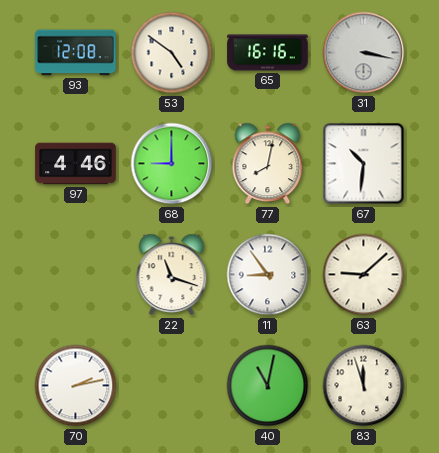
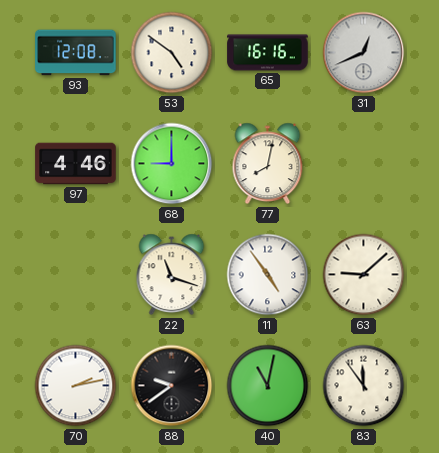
31: 3:17 -> 12:41
67: 10:31 -> none
11: 8:54 -> 4:54
88: none -> 9:39
83: 11:57 -> 11:54
